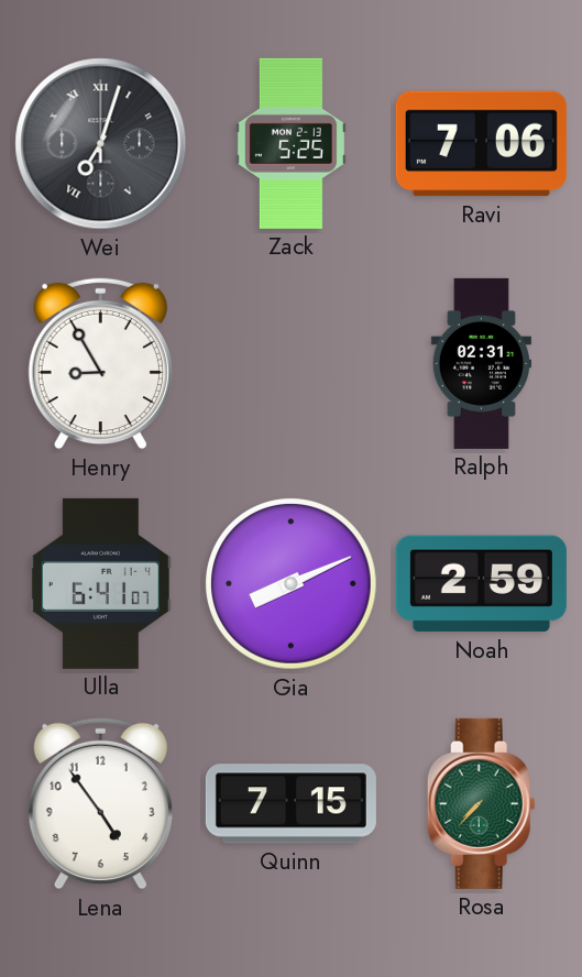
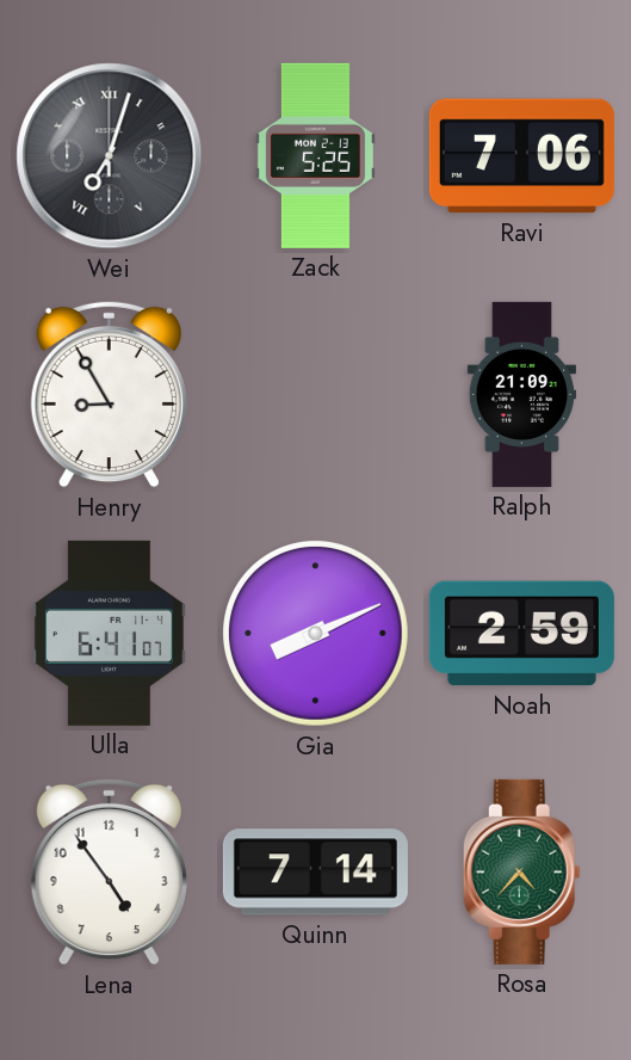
Ralph: 02:31 -> 21:09
Quinn: 7:15 -> 7:14
Rosa: 7:37 -> 4:37
